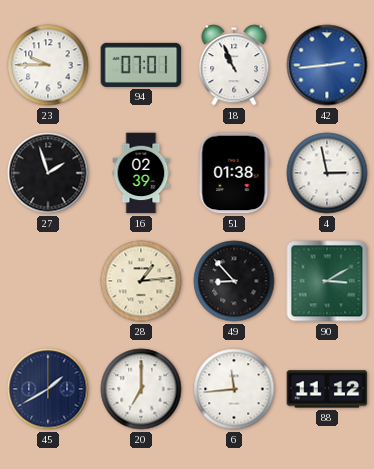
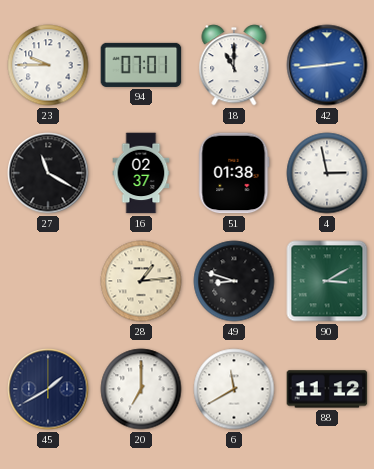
18: 10:56 -> 11:00
27: 1:57 -> 11:20
16: 02:39 -> 02:37
49: 8:53 -> 8:48
6: 11:44 -> 11:40
